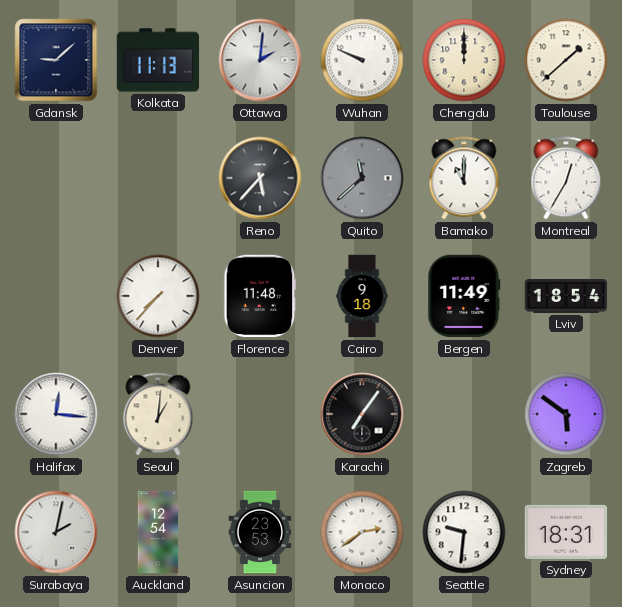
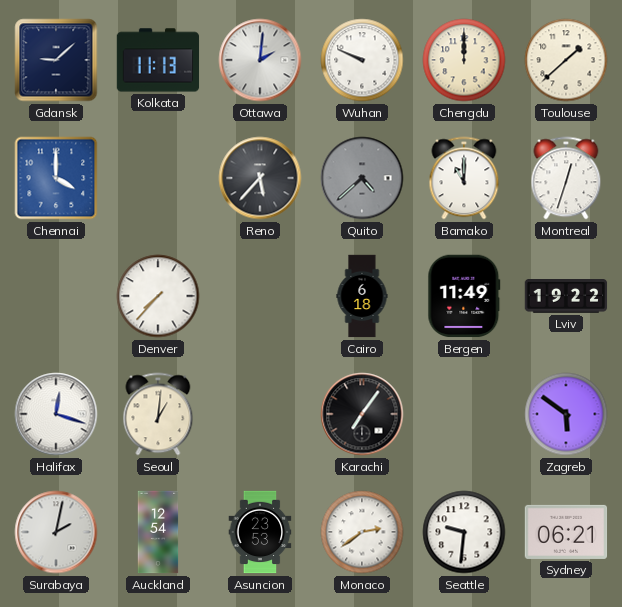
Chennai: none -> 4:00
Quito: 11:38 -> 4:38
Montreal: 12:35 -> 12:33
Florence: 11:48 -> none
Cairo: 9:18 -> 6:18
Lviv: 18:54 -> 19:22
Halifax: 12:16 -> 12:18
Sydney: 18:31 -> 06:21
